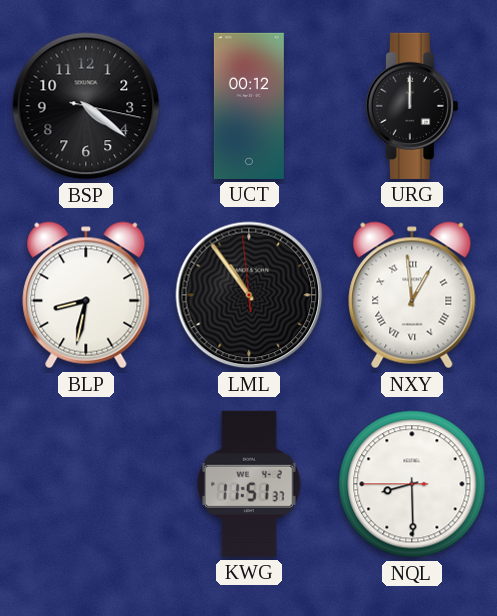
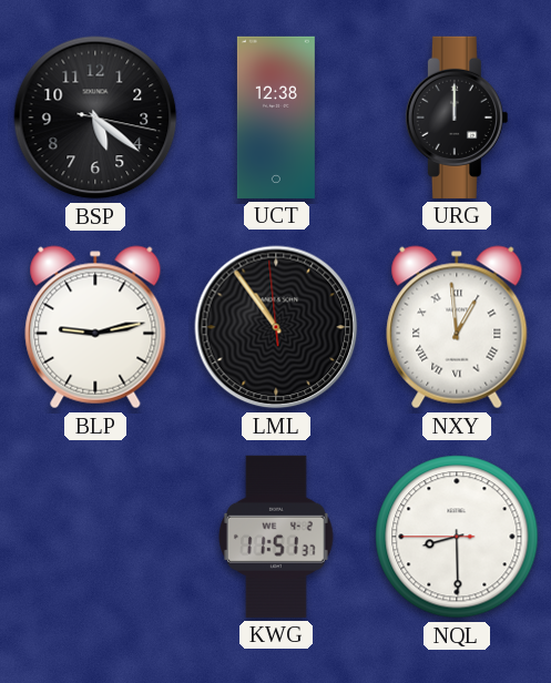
BSP: 4:21 -> 5:21
UCT: 00:12 -> 12:38
BLP: 8:32 -> 9:13
